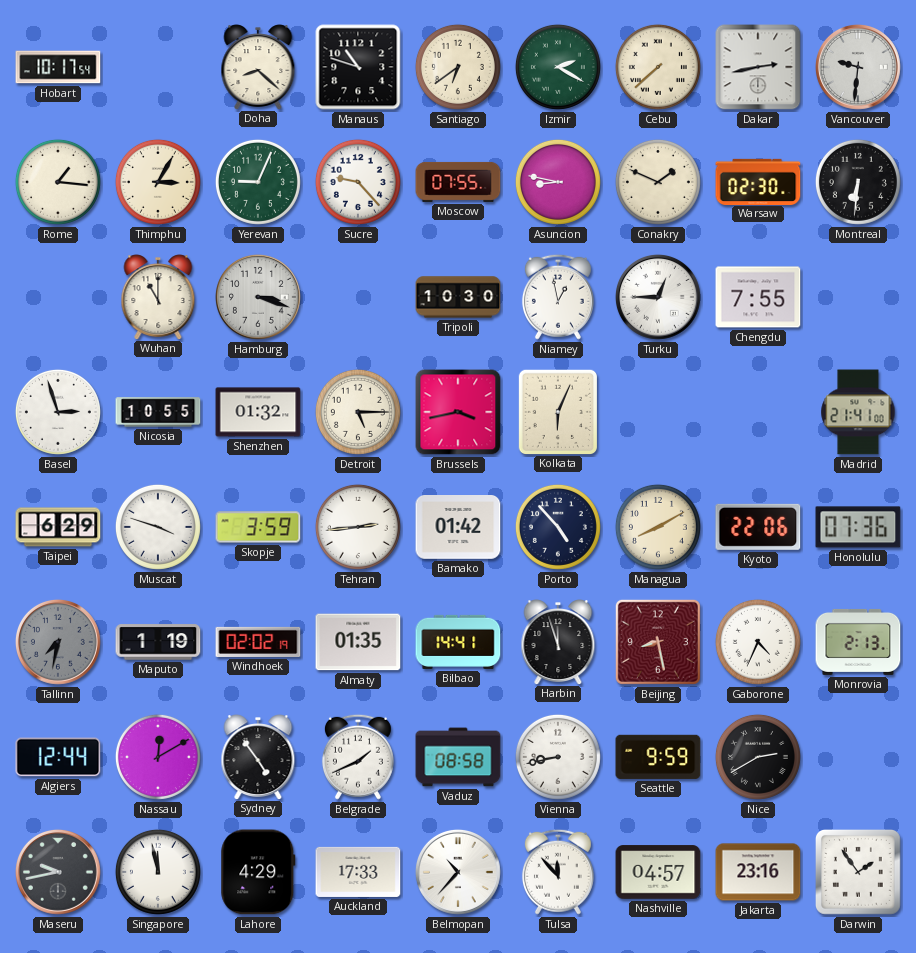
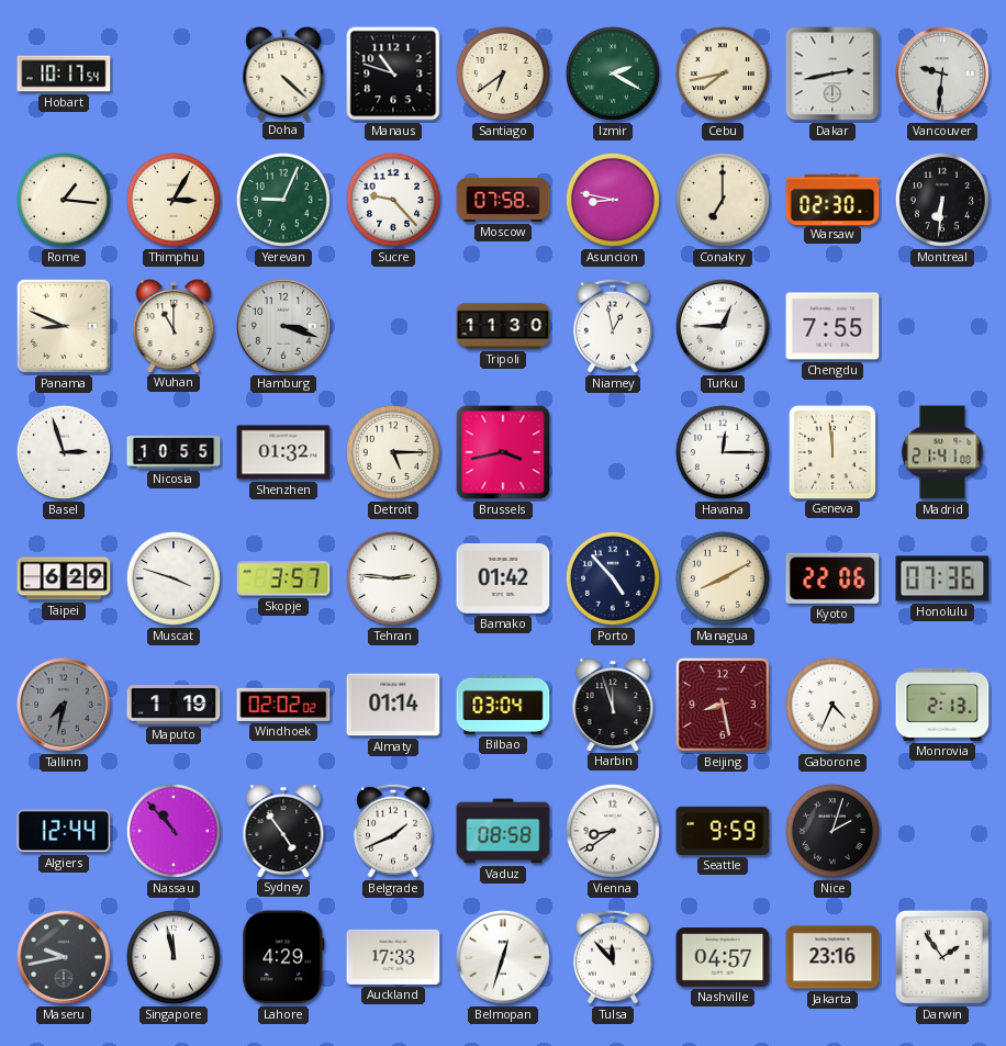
Doha: 8:22 -> 4:22
Cebu: 7:38 -> 7:43
Moscow: 07:55 -> 07:58
Conakry: 1:49 -> 7:00
Panama: none -> 8:49
Tripoli: 10:30 -> 11:30
Kolkata: 6:04 -> none
Havana: none -> 12:15
Geneva: none -> 11:59
Skopje: 3:59 -> 3:57
Tehran: 2:44 -> 2:46
Windhoek: 02:02:19 -> 02:02:02
Almaty: 01:35 -> 01:14
Bilbao: 14:41 -> 03:04
Nassau: 12:10 -> 10:53
Vienna: 8:43 -> 8:39
Nice: 2:40 -> 2:03
Belmopan: 10:37 -> 12:33
